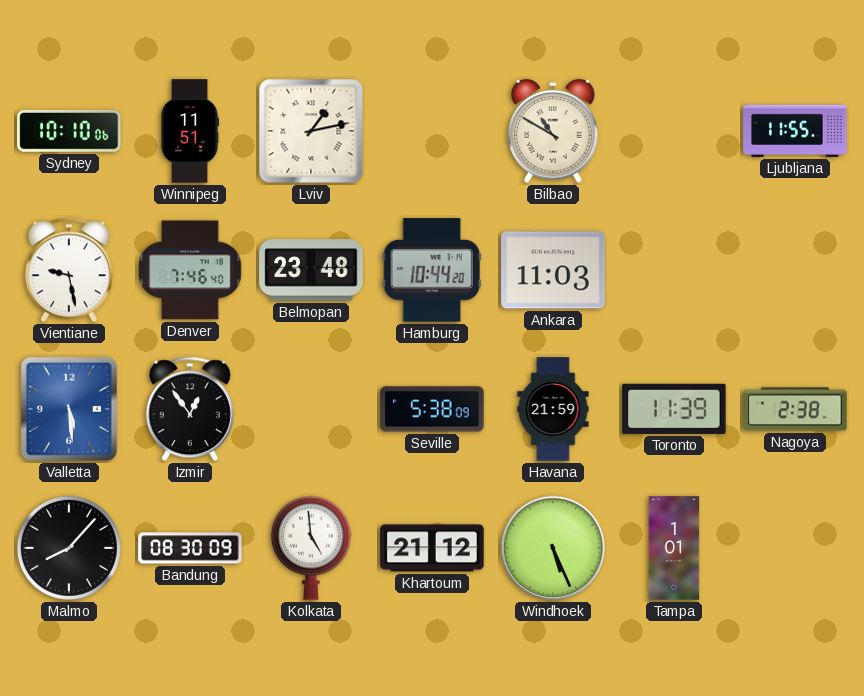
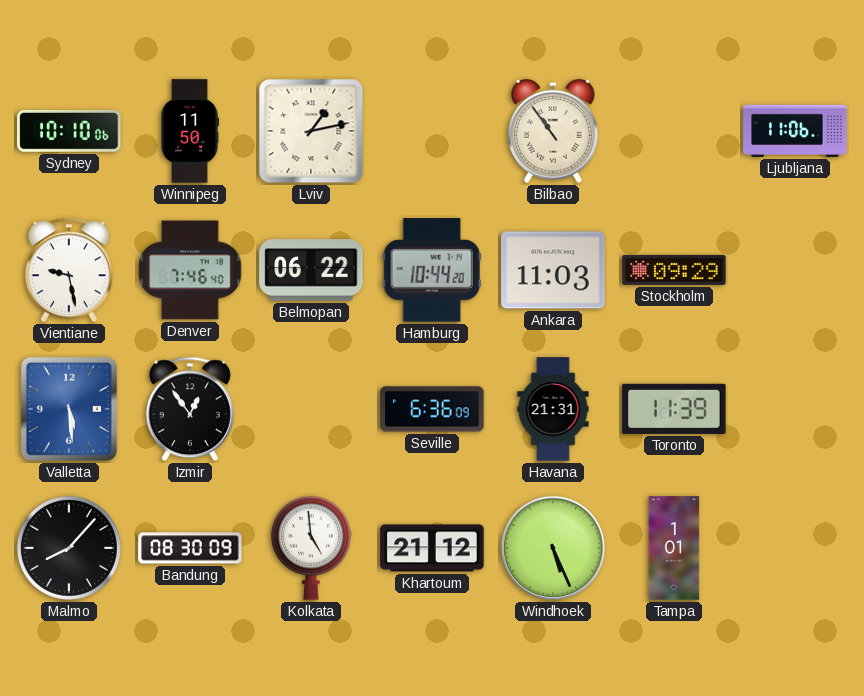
Winnipeg: 11:51 -> 11:50
Bilbao: 10:50 -> 10:54
Ljubljana: 11:55 -> 11:06
Belmopan: 23:48 -> 06:22
Stockholm: none -> 09:29
Seville: 5:38 -> 6:36
Havana: 21:59 -> 21:31
Nagoya: 2:38 -> none
